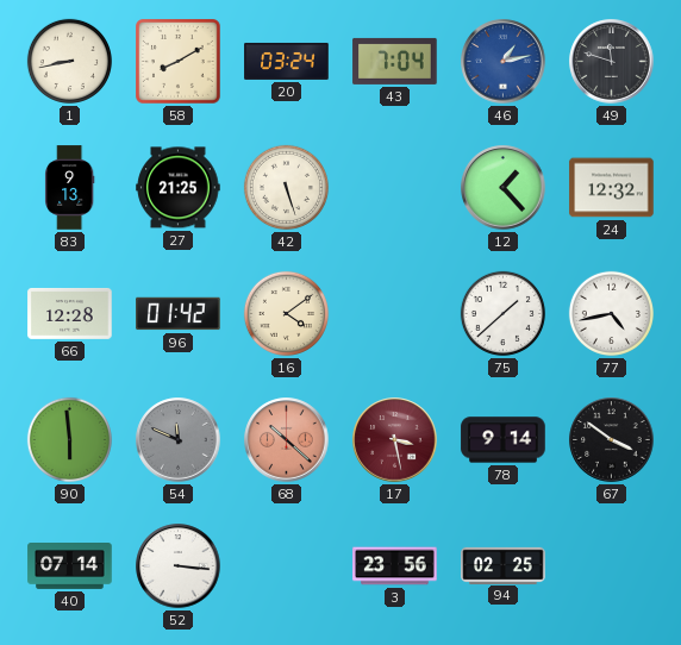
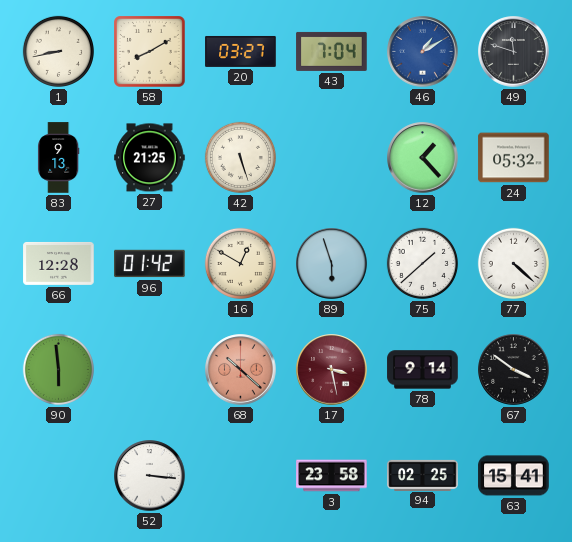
20: 03:24 -> 03:27
46: 1:13 -> 1:10
24: 12:32 -> 05:32
16: 4:09 -> 12:50
89: none -> 5:57
77: 4:43 -> 4:22
54: 11:49 -> none
40: 07:14 -> none
3: 23:56 -> 23:58
63: none -> 15:41
